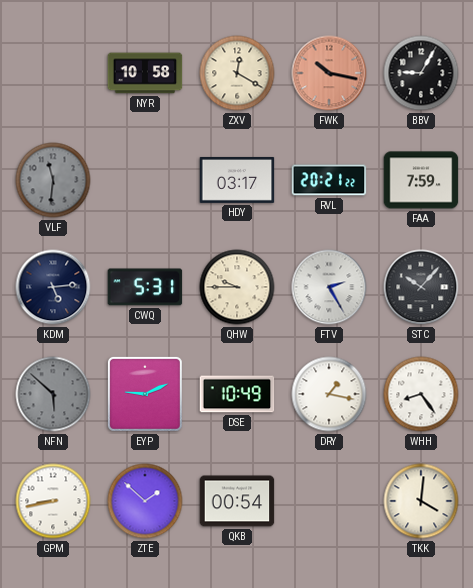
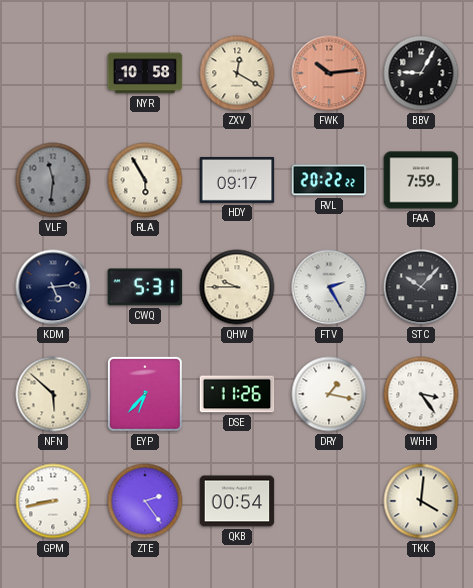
FWK: 10:17 -> 10:14
RLA: none -> 5:55
HDY: 03:17 -> 09:17
RVL: 20:21 -> 20:22
NFN dial: grey -> cream
EYP: 9:11 -> 6:37
DSE: 10:49 -> 11:26
WHH: 8:24 -> 3:24
ZTE: 1:52 -> 2:24
